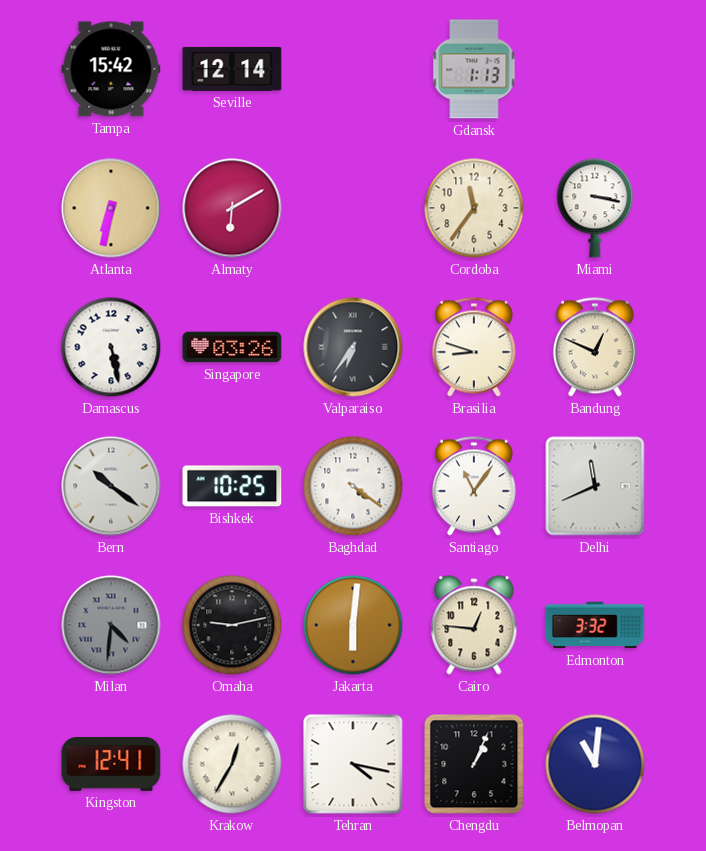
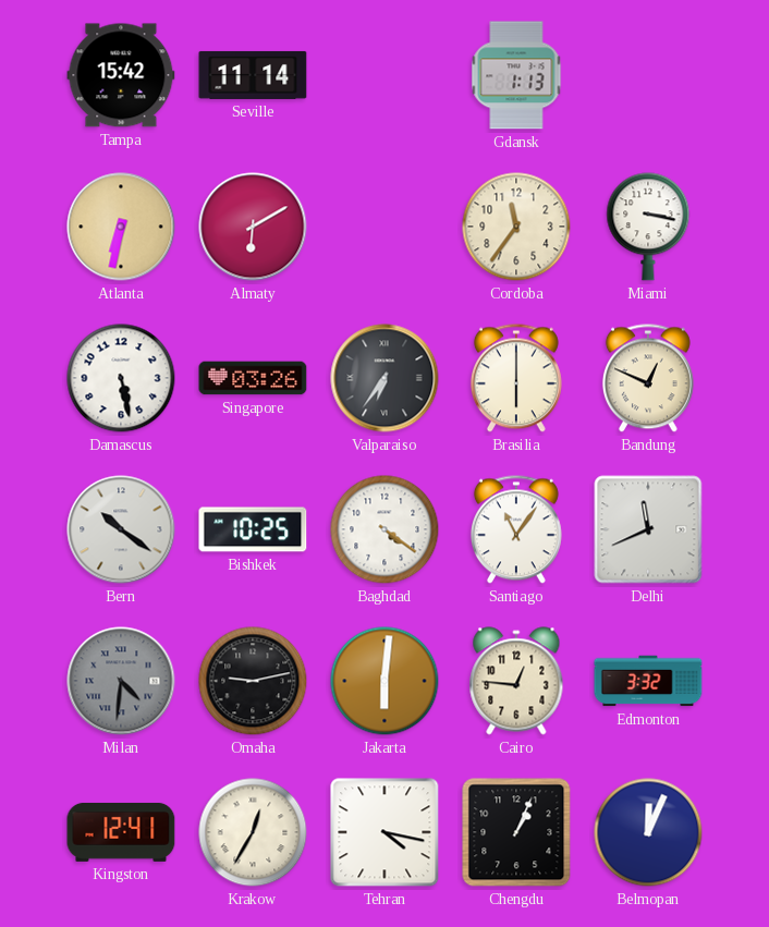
Seville: 12:14 -> 11:14
Brasilia: 8:48 -> 6:00
Belmopan: 11:01 -> 12:04
